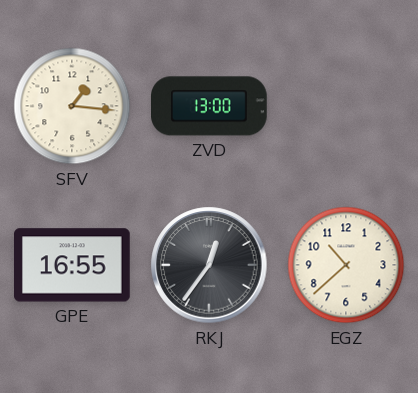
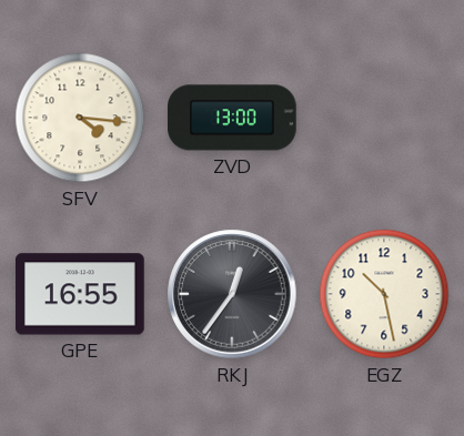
SFV: 1:16 -> 4:16
EGZ: 10:38 -> 10:28
